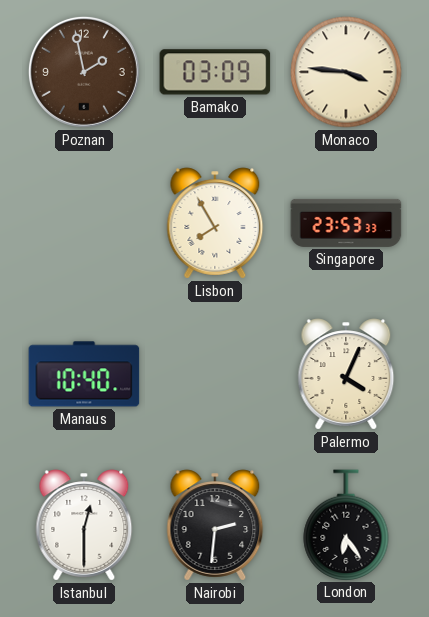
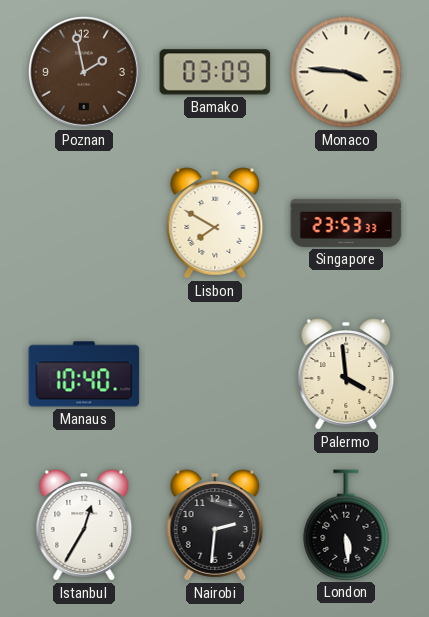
Lisbon: 7:55 -> 7:50
Palermo: 4:04 -> 3:59
Istanbul: 12:30 -> 12:35
London: 6:24 -> 5:29
